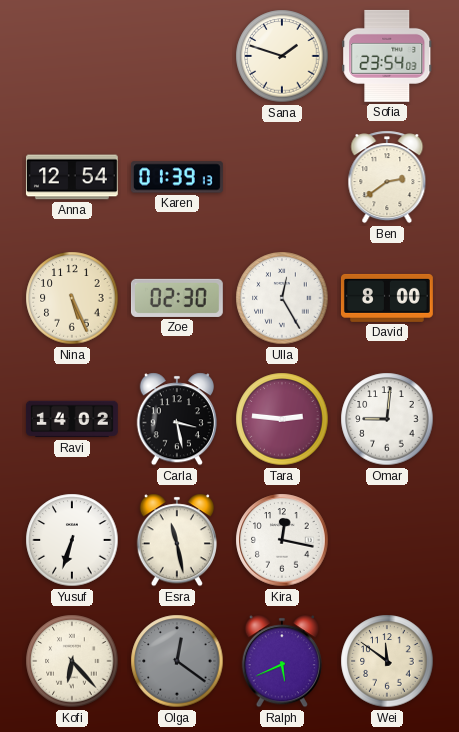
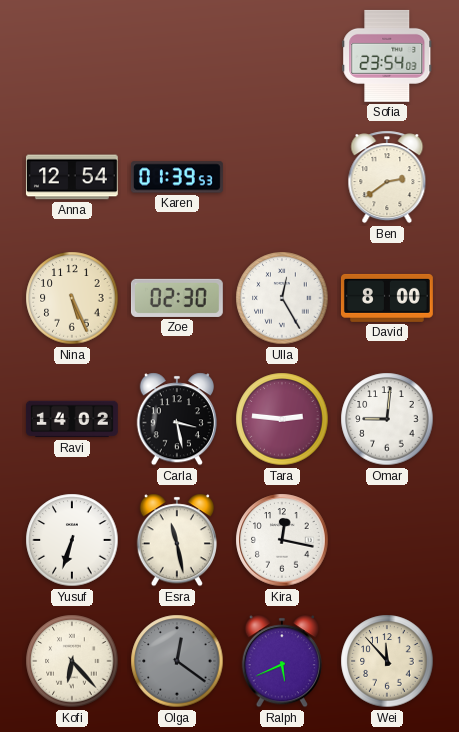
Sana: 1:48 -> none
Karen: 01:39:13 -> 01:39:53
Wei: 11:51 -> 11:53
